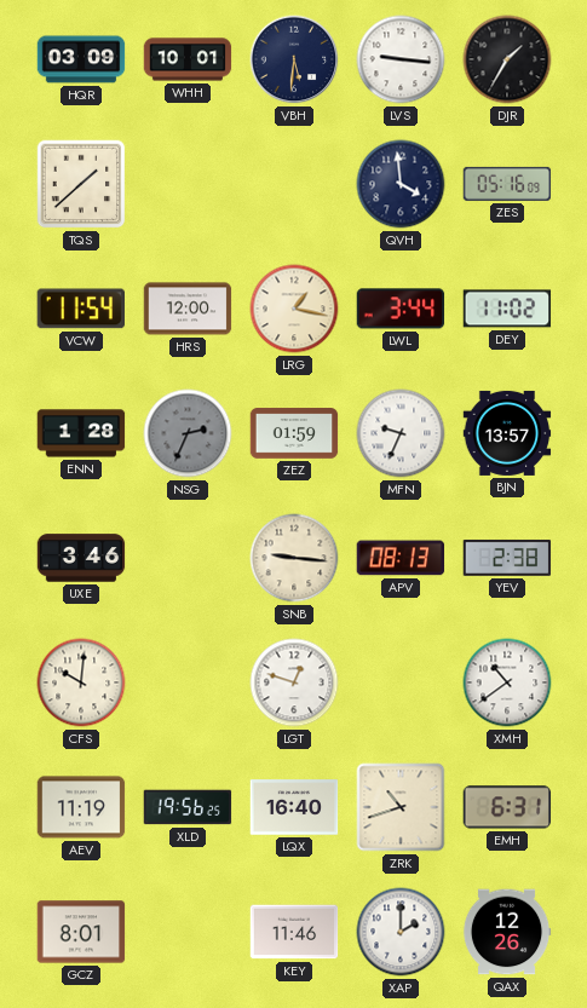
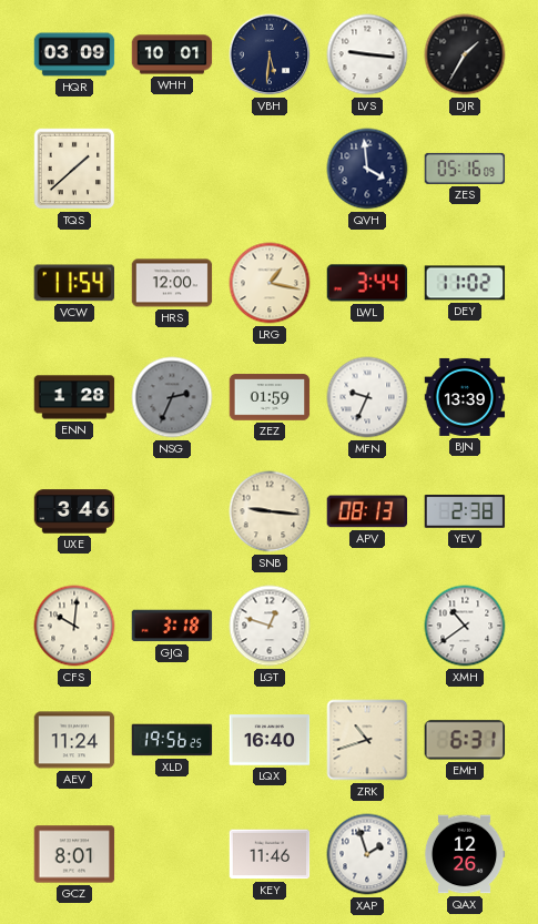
BJN: 13:57 -> 13:39
GJQ: none -> 3:18
AEV: 11:19 -> 11:24
XAP: 2:00 -> 1:57
